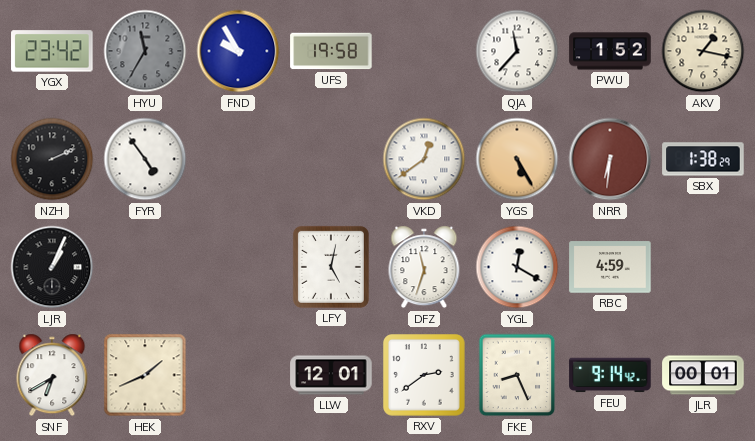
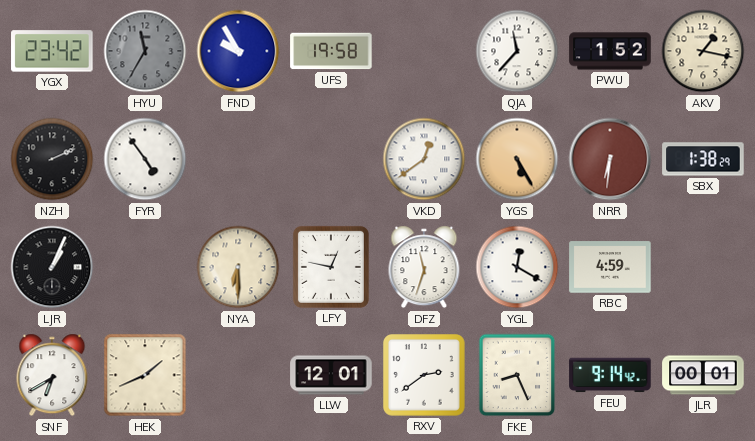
NYA: none -> 6:30
LFY: 5:02 -> 12:47
